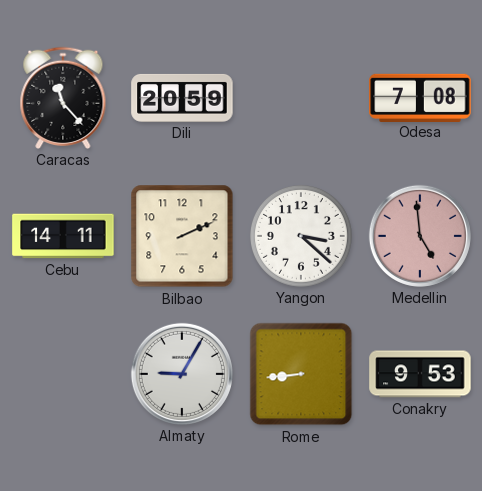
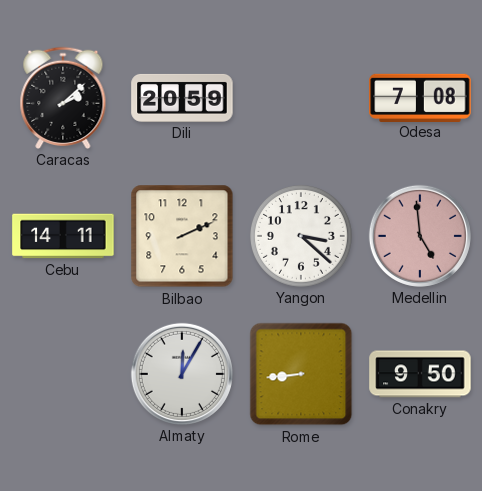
Caracas: 11:23 -> 2:08
Almaty: 9:05 -> 12:05
Conakry: 9:53 -> 9:50
